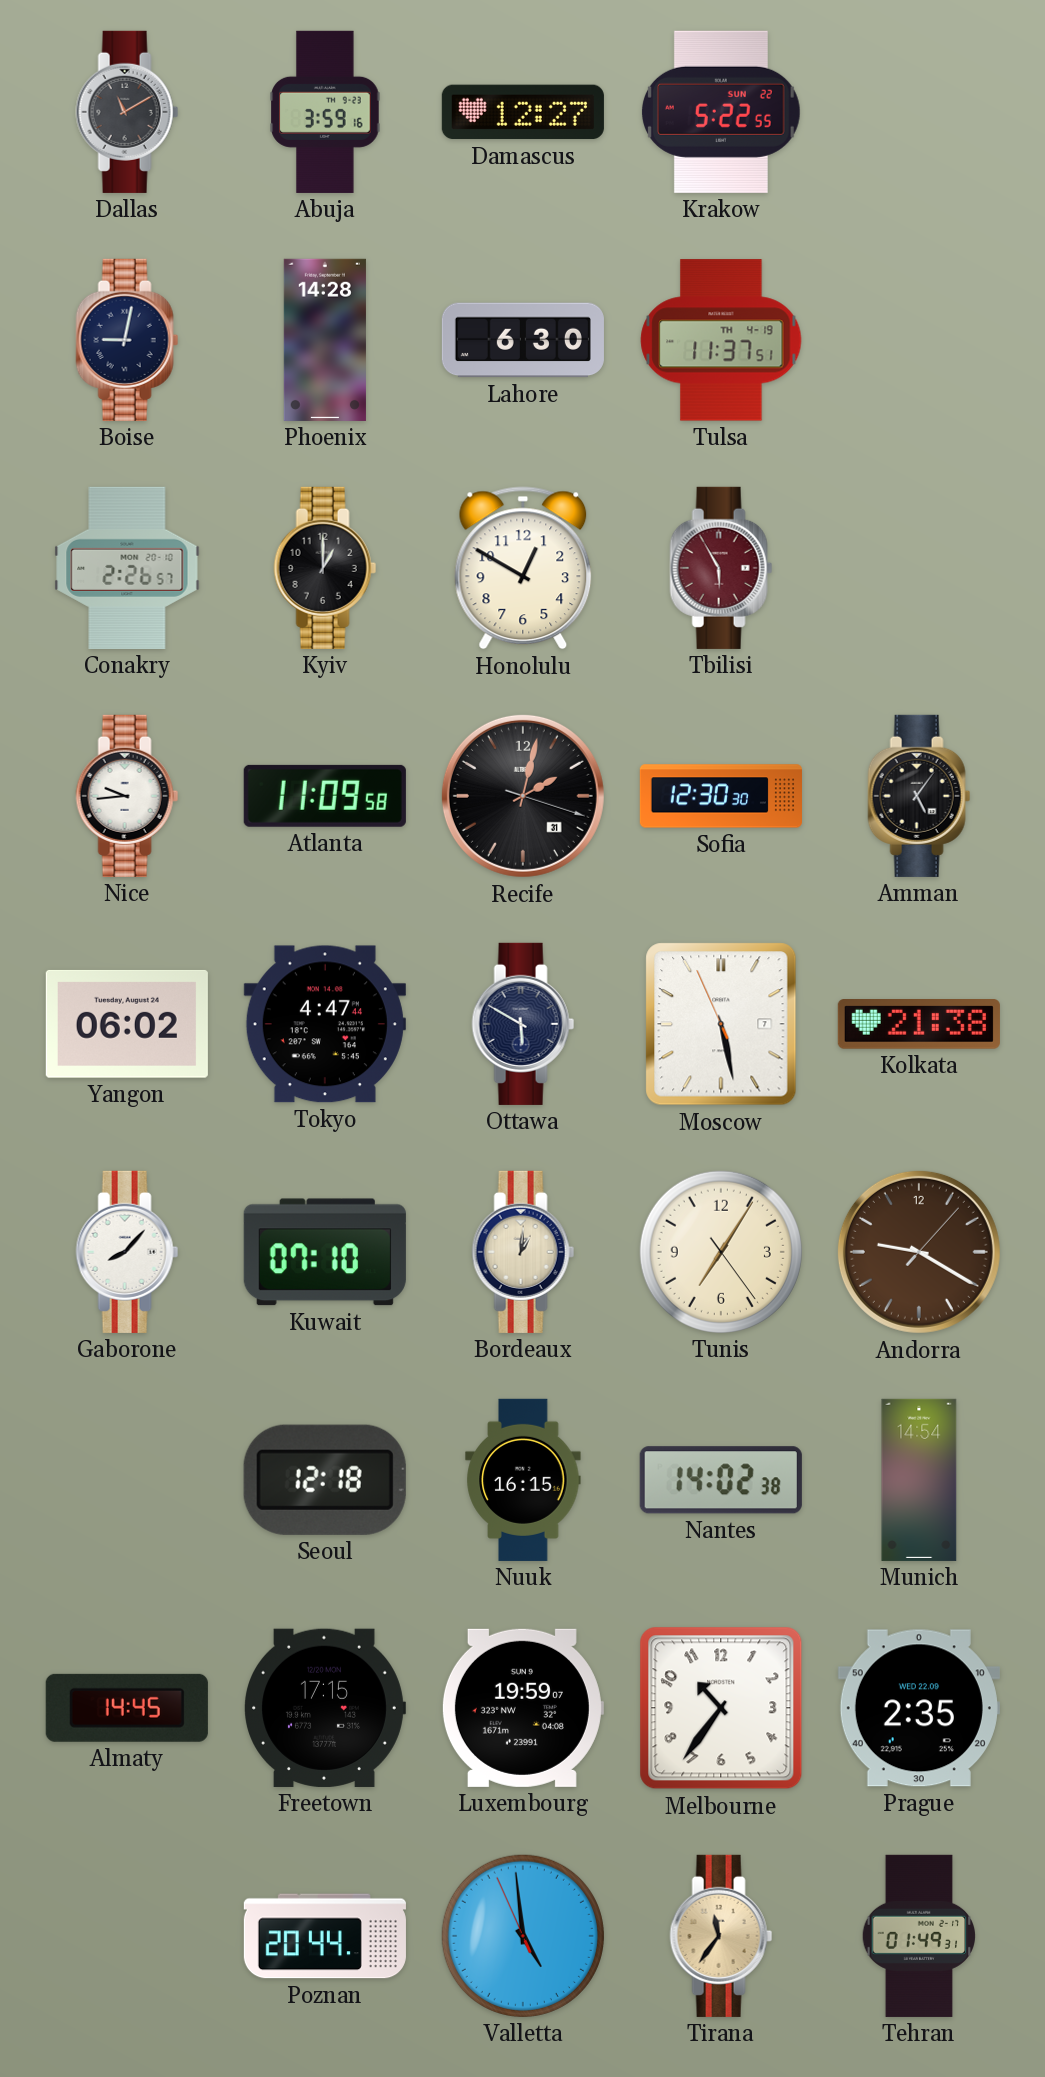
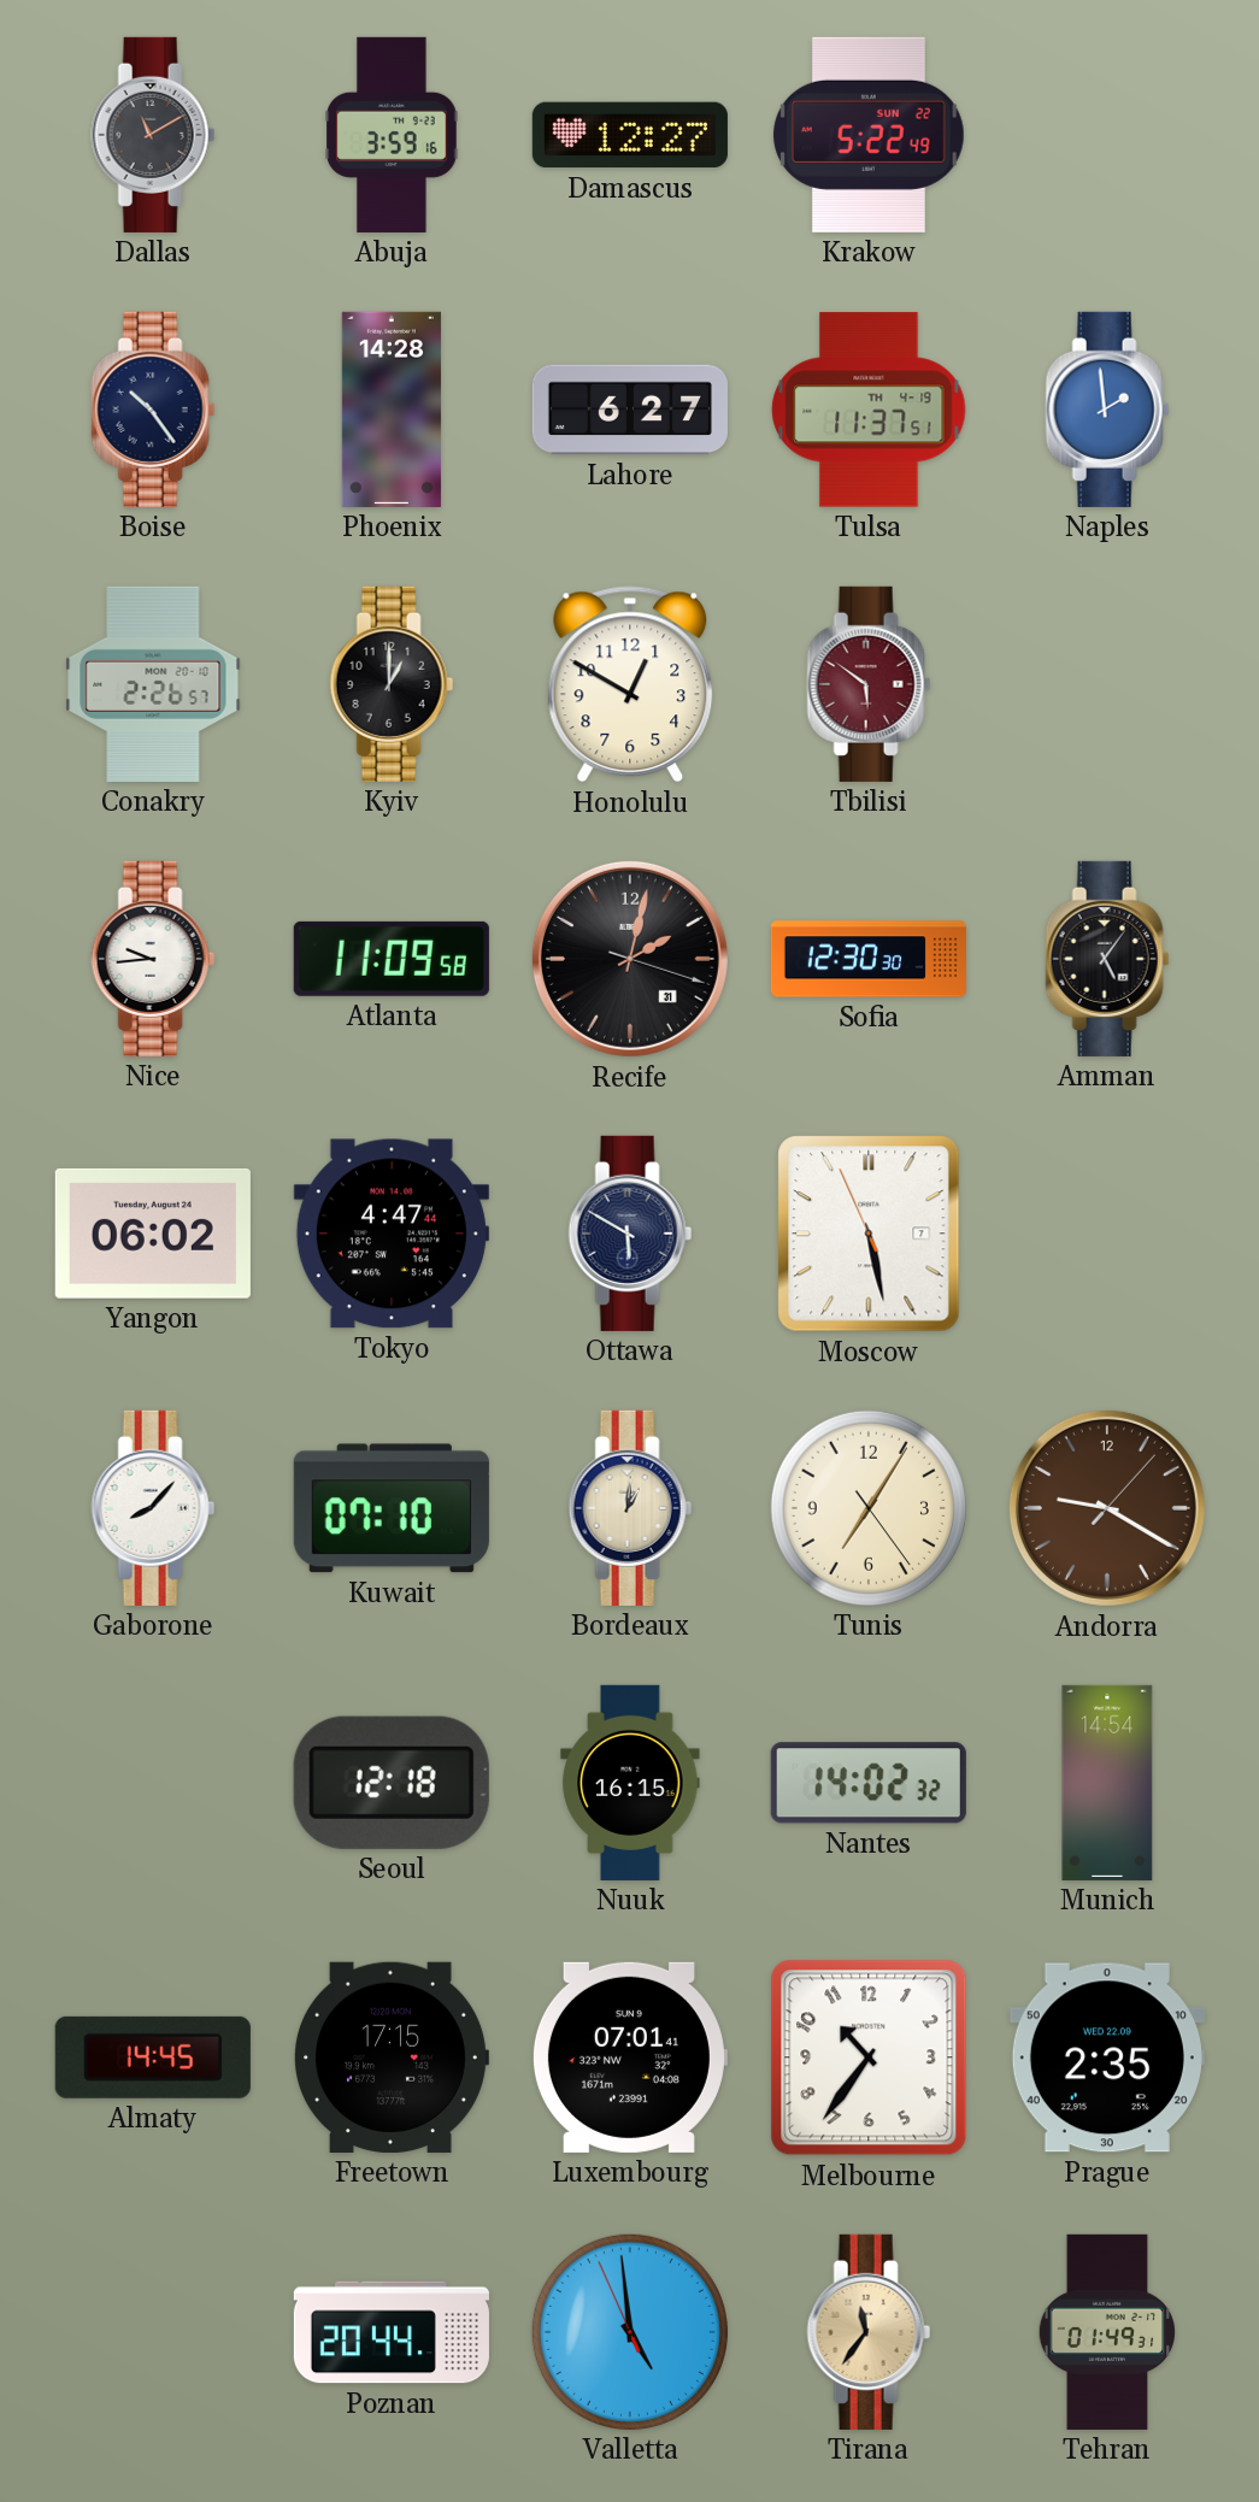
Krakow: 5:22:55 -> 5:22:49
Boise: 9:02 -> 10:24
Lahore: 6:30 -> 6:27
Naples: none -> 1:59
Tbilisi: 5:55 -> 5:51
Kolkata: 21:38 -> none
Nantes: 14:02:38 -> 14:02:32
Luxembourg: 19:59 -> 07:01
